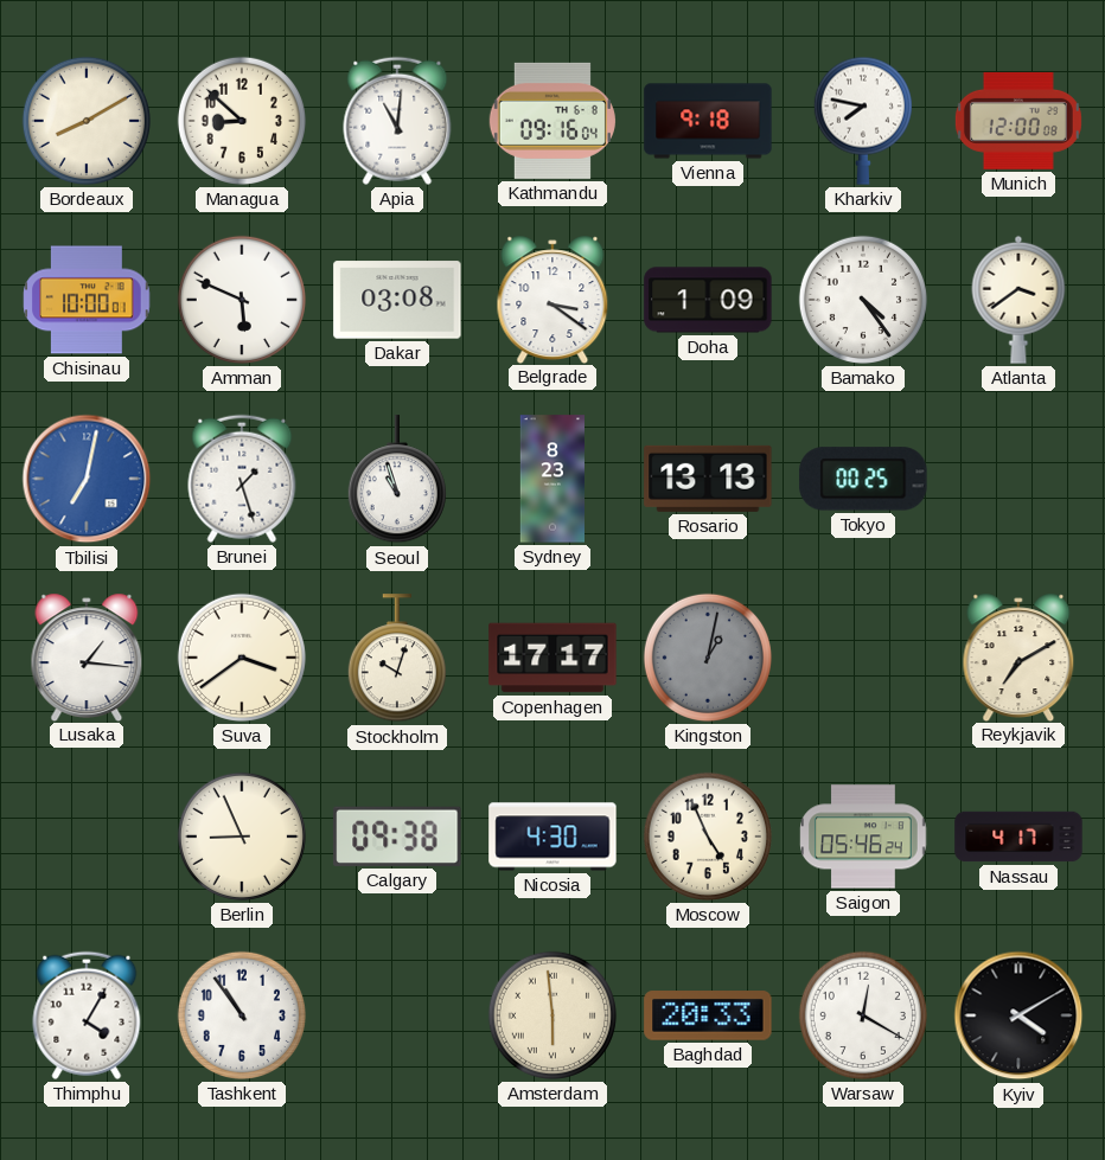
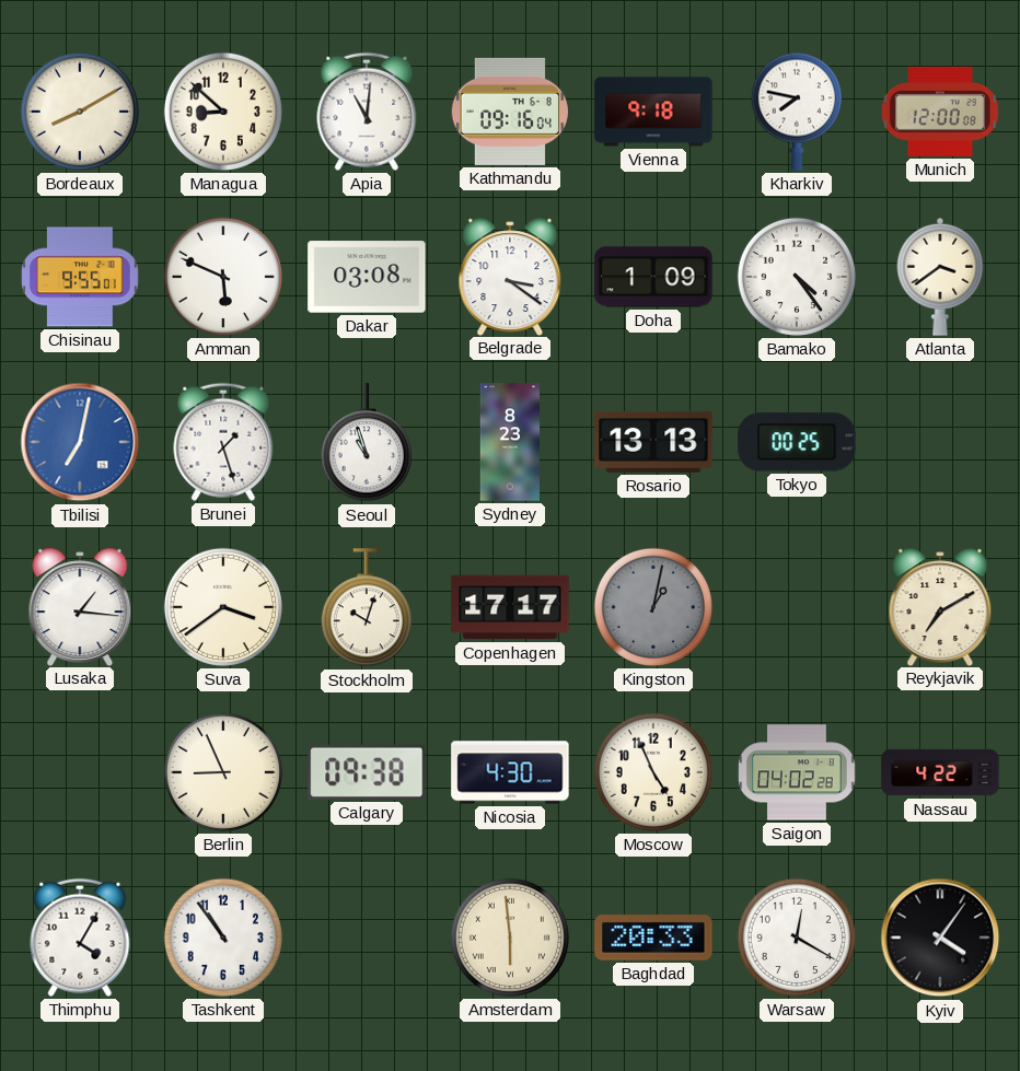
Chisinau: 10:00 -> 9:55
Saigon: 05:46 -> 04:02
Nassau: 4:17 -> 4:22
Kyiv: 4:10 -> 4:06
